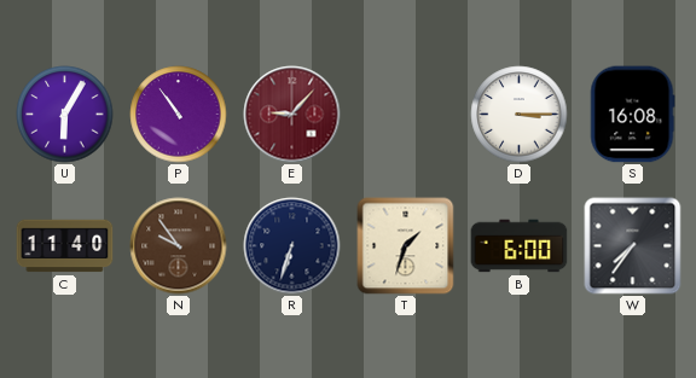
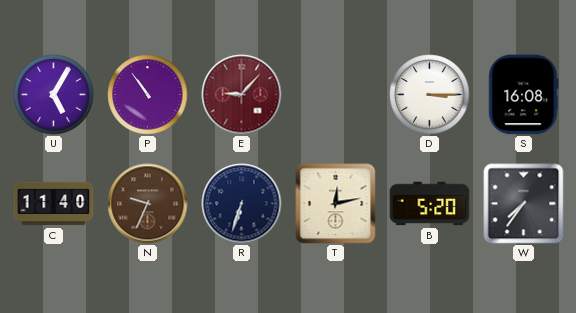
U: 6:05 -> 5:05
N: 9:54 -> 9:34
T: 1:33 -> 12:13
B: 6:00 -> 5:20
